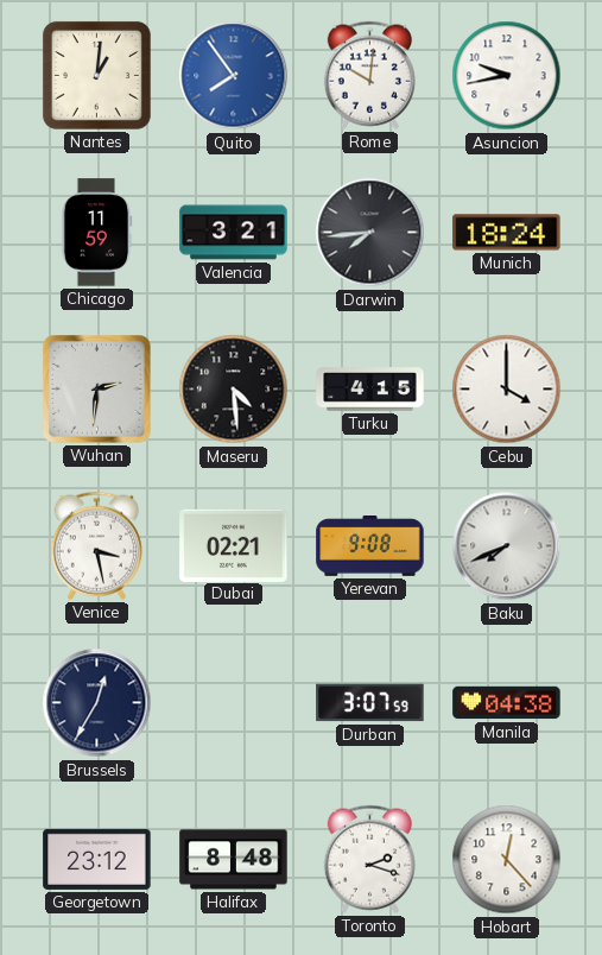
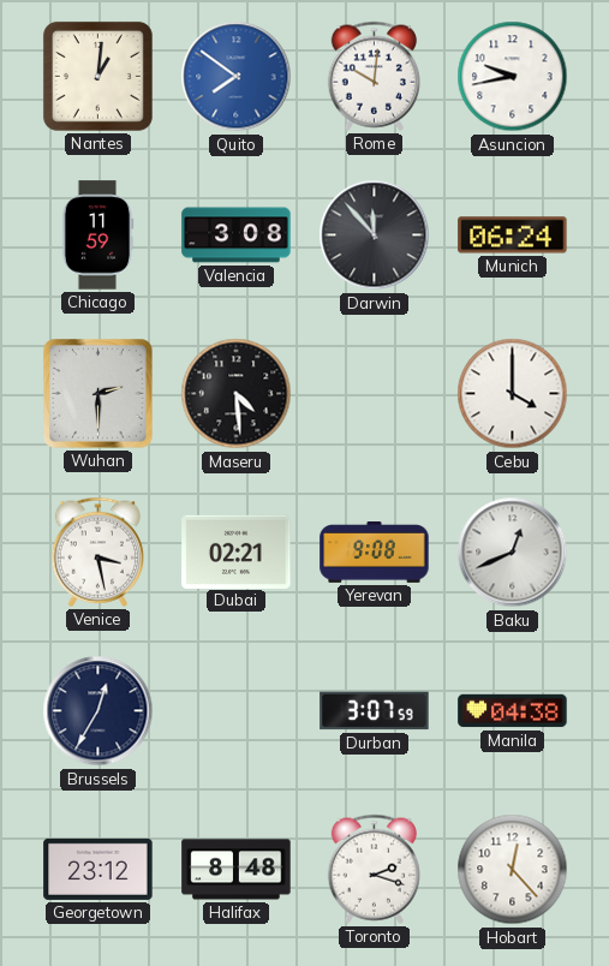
Quito: 7:54 -> 7:51
Valencia: 3:21 -> 3:08
Darwin: 7:44 -> 11:53
Munich: 18:24 -> 06:24
Wuhan: 2:31 -> 2:30
Turku: 4:15 -> none
Baku: 7:41 -> 12:41
